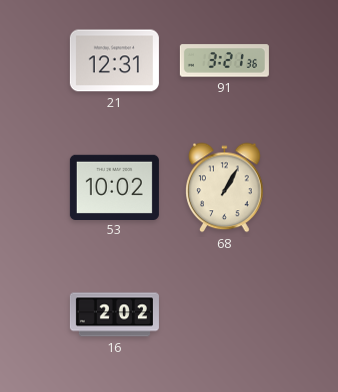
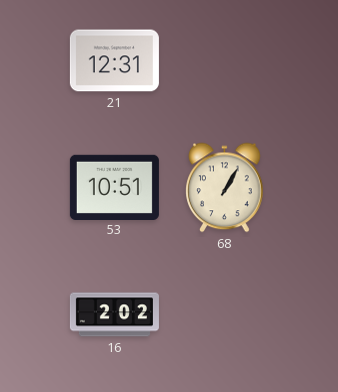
91: 3:21 -> none
53: 10:02 -> 10:51
